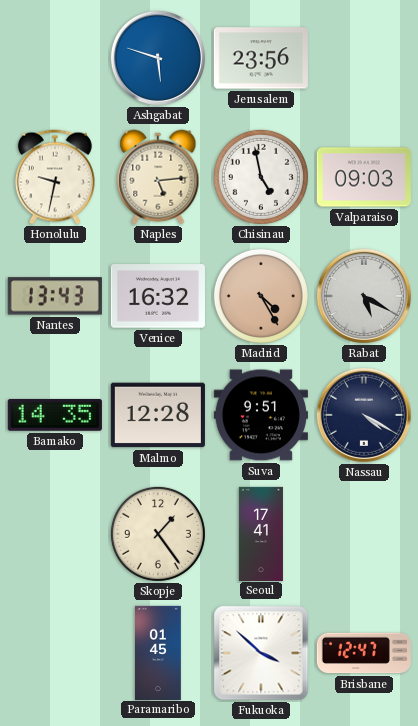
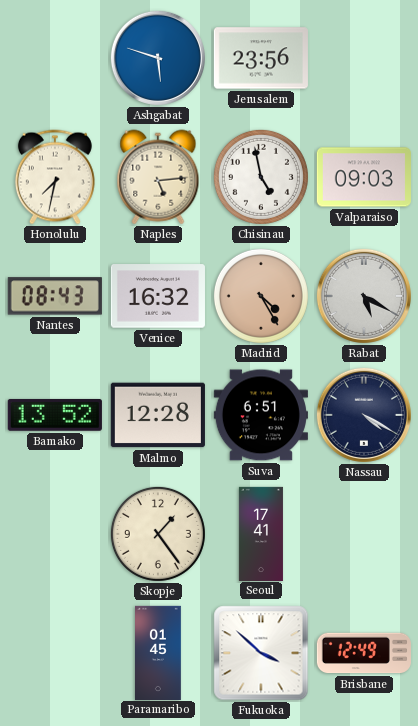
Honolulu: 9:32 -> 7:32
Nantes: 13:43 -> 08:43
Bamako: 14:35 -> 13:52
Suva: 9:51 -> 6:51
Brisbane: 12:47 -> 12:49
